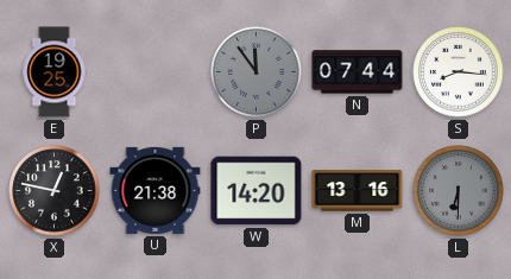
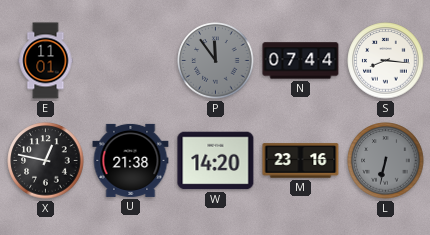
E: 19:25 -> 11:01
M: 13:16 -> 23:16
L: 6:30 -> 6:32
